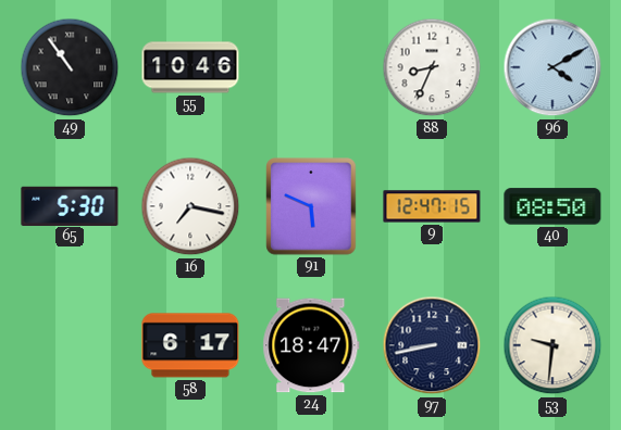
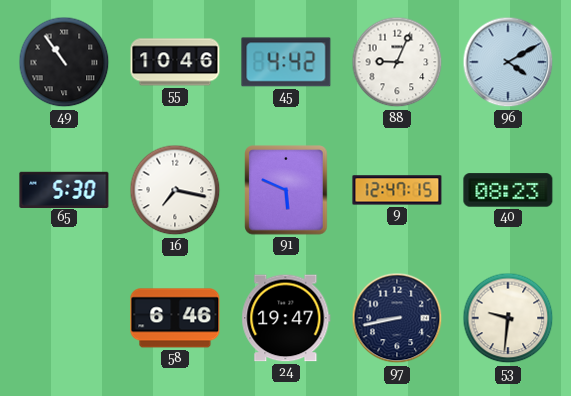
45: none -> 4:42
88: 8:34 -> 9:04
40: 08:50 -> 08:23
58: 6:17 -> 6:46
24: 18:47 -> 19:47
